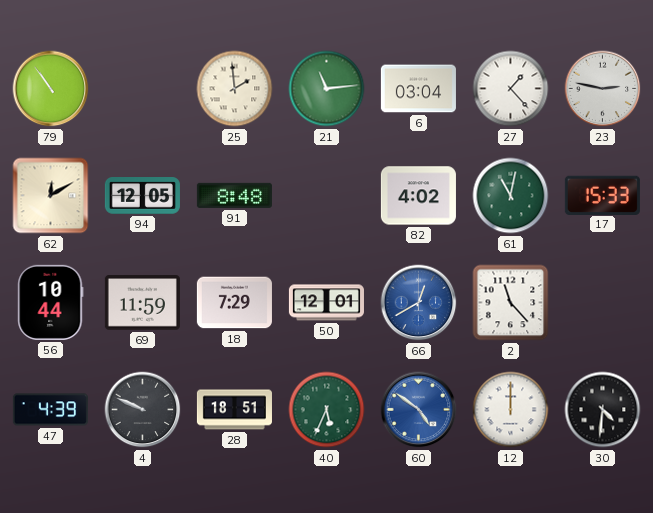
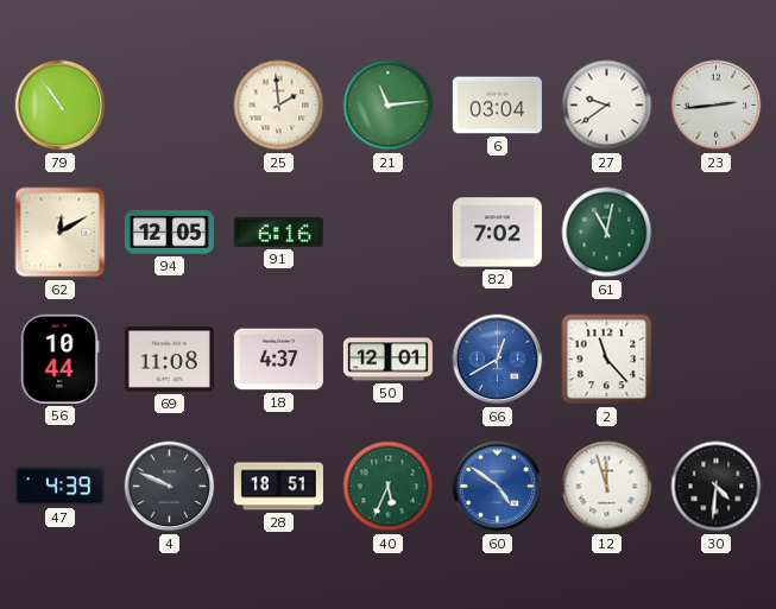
27: 1:23 -> 9:39
23: 2:47 -> 2:44
91: 8:48 -> 6:16
82: 4:02 -> 7:02
17: 15:33 -> none
69: 11:59 -> 11:08
18: 7:29 -> 4:37
12: 12:00 -> 11:57
